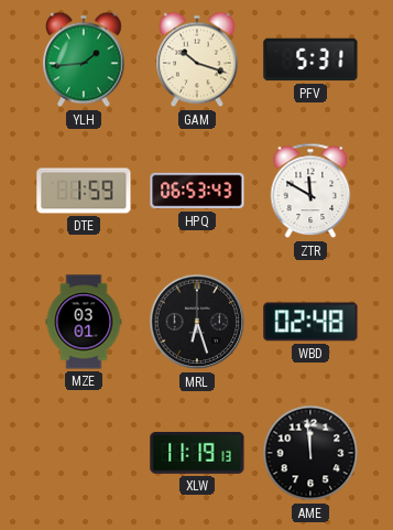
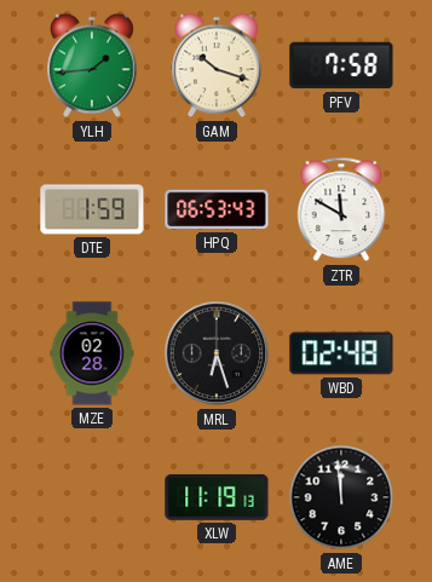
PFV: 5:31 -> 7:58
MZE: 03:01 -> 02:28
